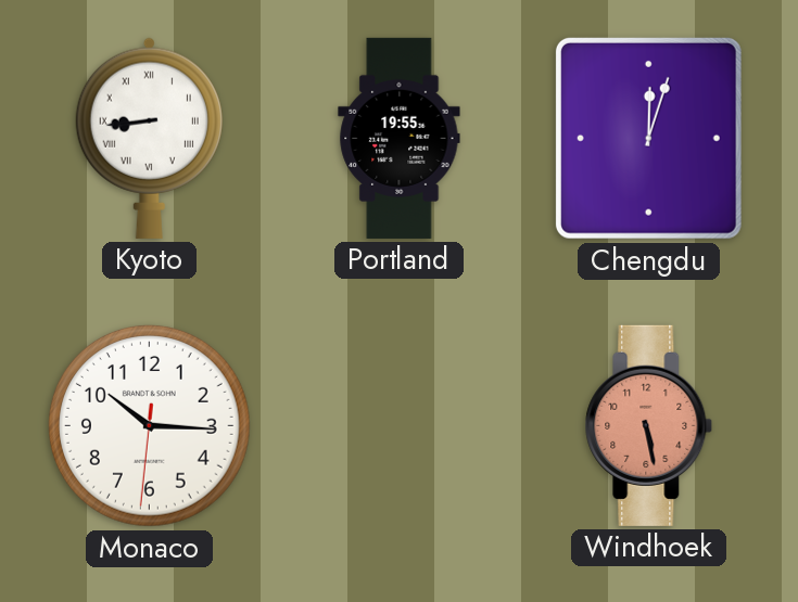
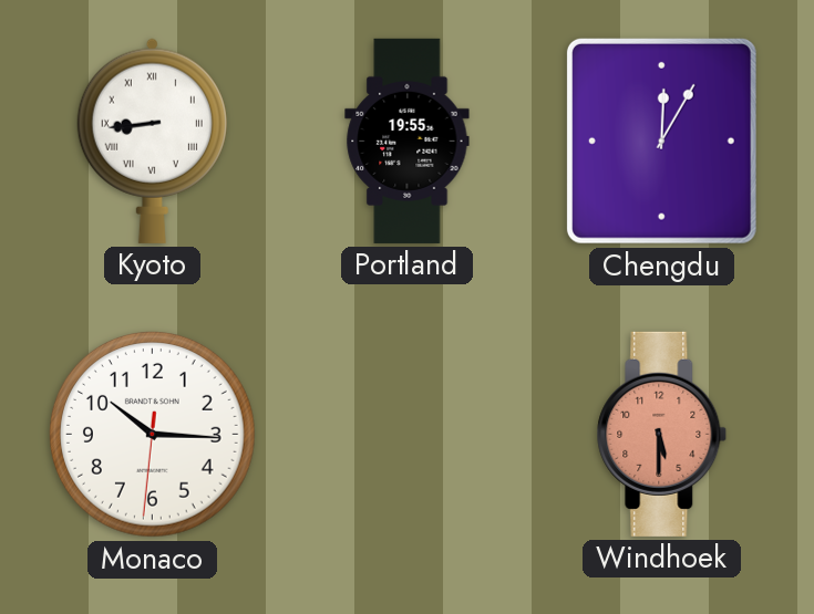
Chengdu: 12:03 -> 12:05
Windhoek: 5:28 -> 5:30
